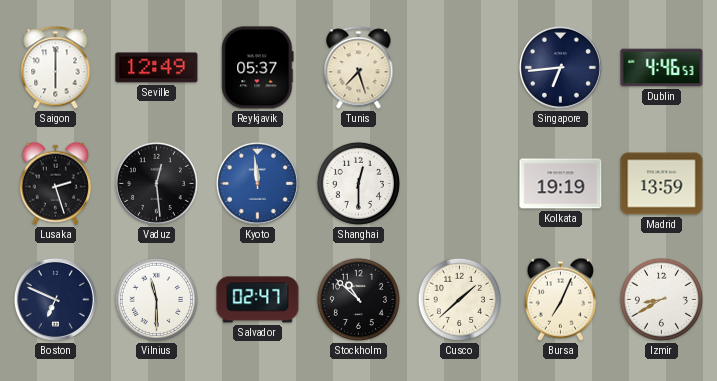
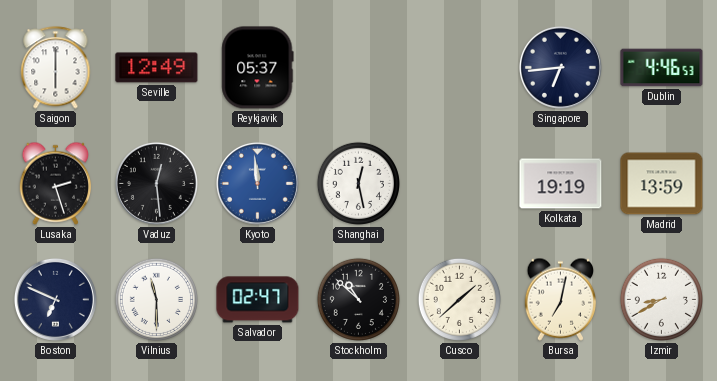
Tunis: 7:27 -> none
Shanghai: 12:30 -> 12:28
Bursa: 7:04 -> 7:02
